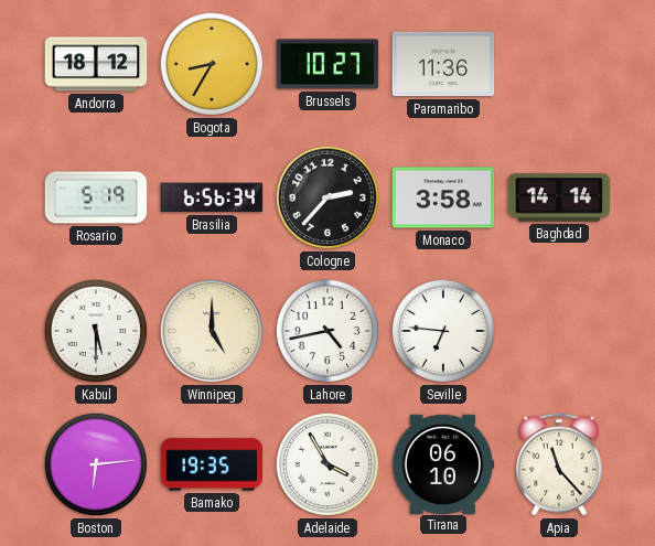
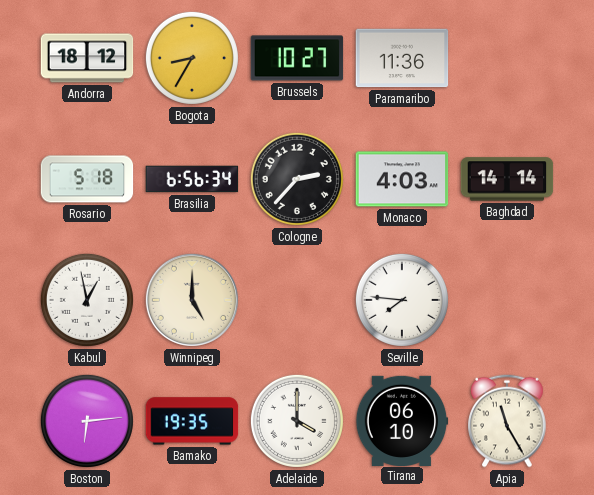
Rosario: 5:19 -> 5:18
Monaco: 3:58 -> 4:03
Kabul: 5:30 -> 12:58
Lahore: 4:43 -> none
Seville: 6:46 -> 7:46
Adelaide: 3:55 -> 4:00
Apia: 11:23 -> 11:25
